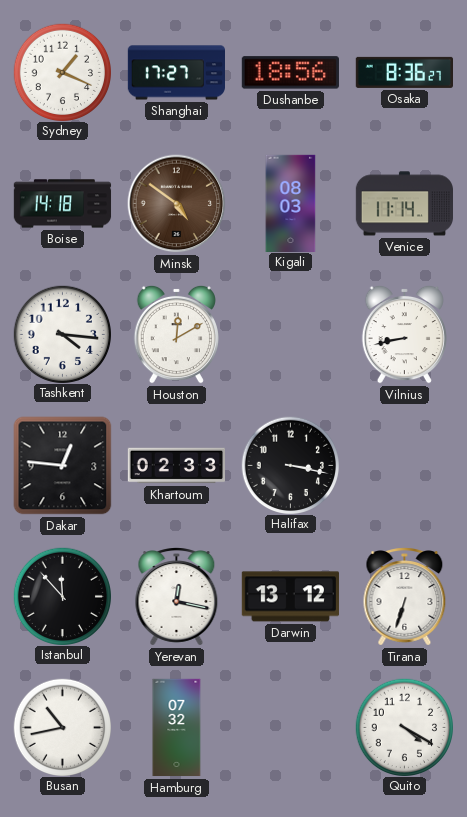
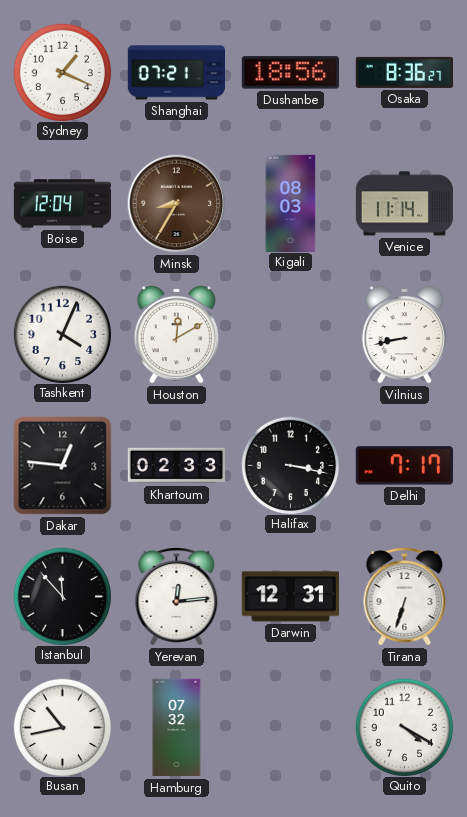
Shanghai: 17:27 -> 07:21
Boise: 14:18 -> 12:04
Minsk: 4:51 -> 8:35
Tashkent: 4:16 -> 4:04
Delhi: none -> 7:17
Yerevan: 12:17 -> 12:14
Darwin: 13:12 -> 12:31
